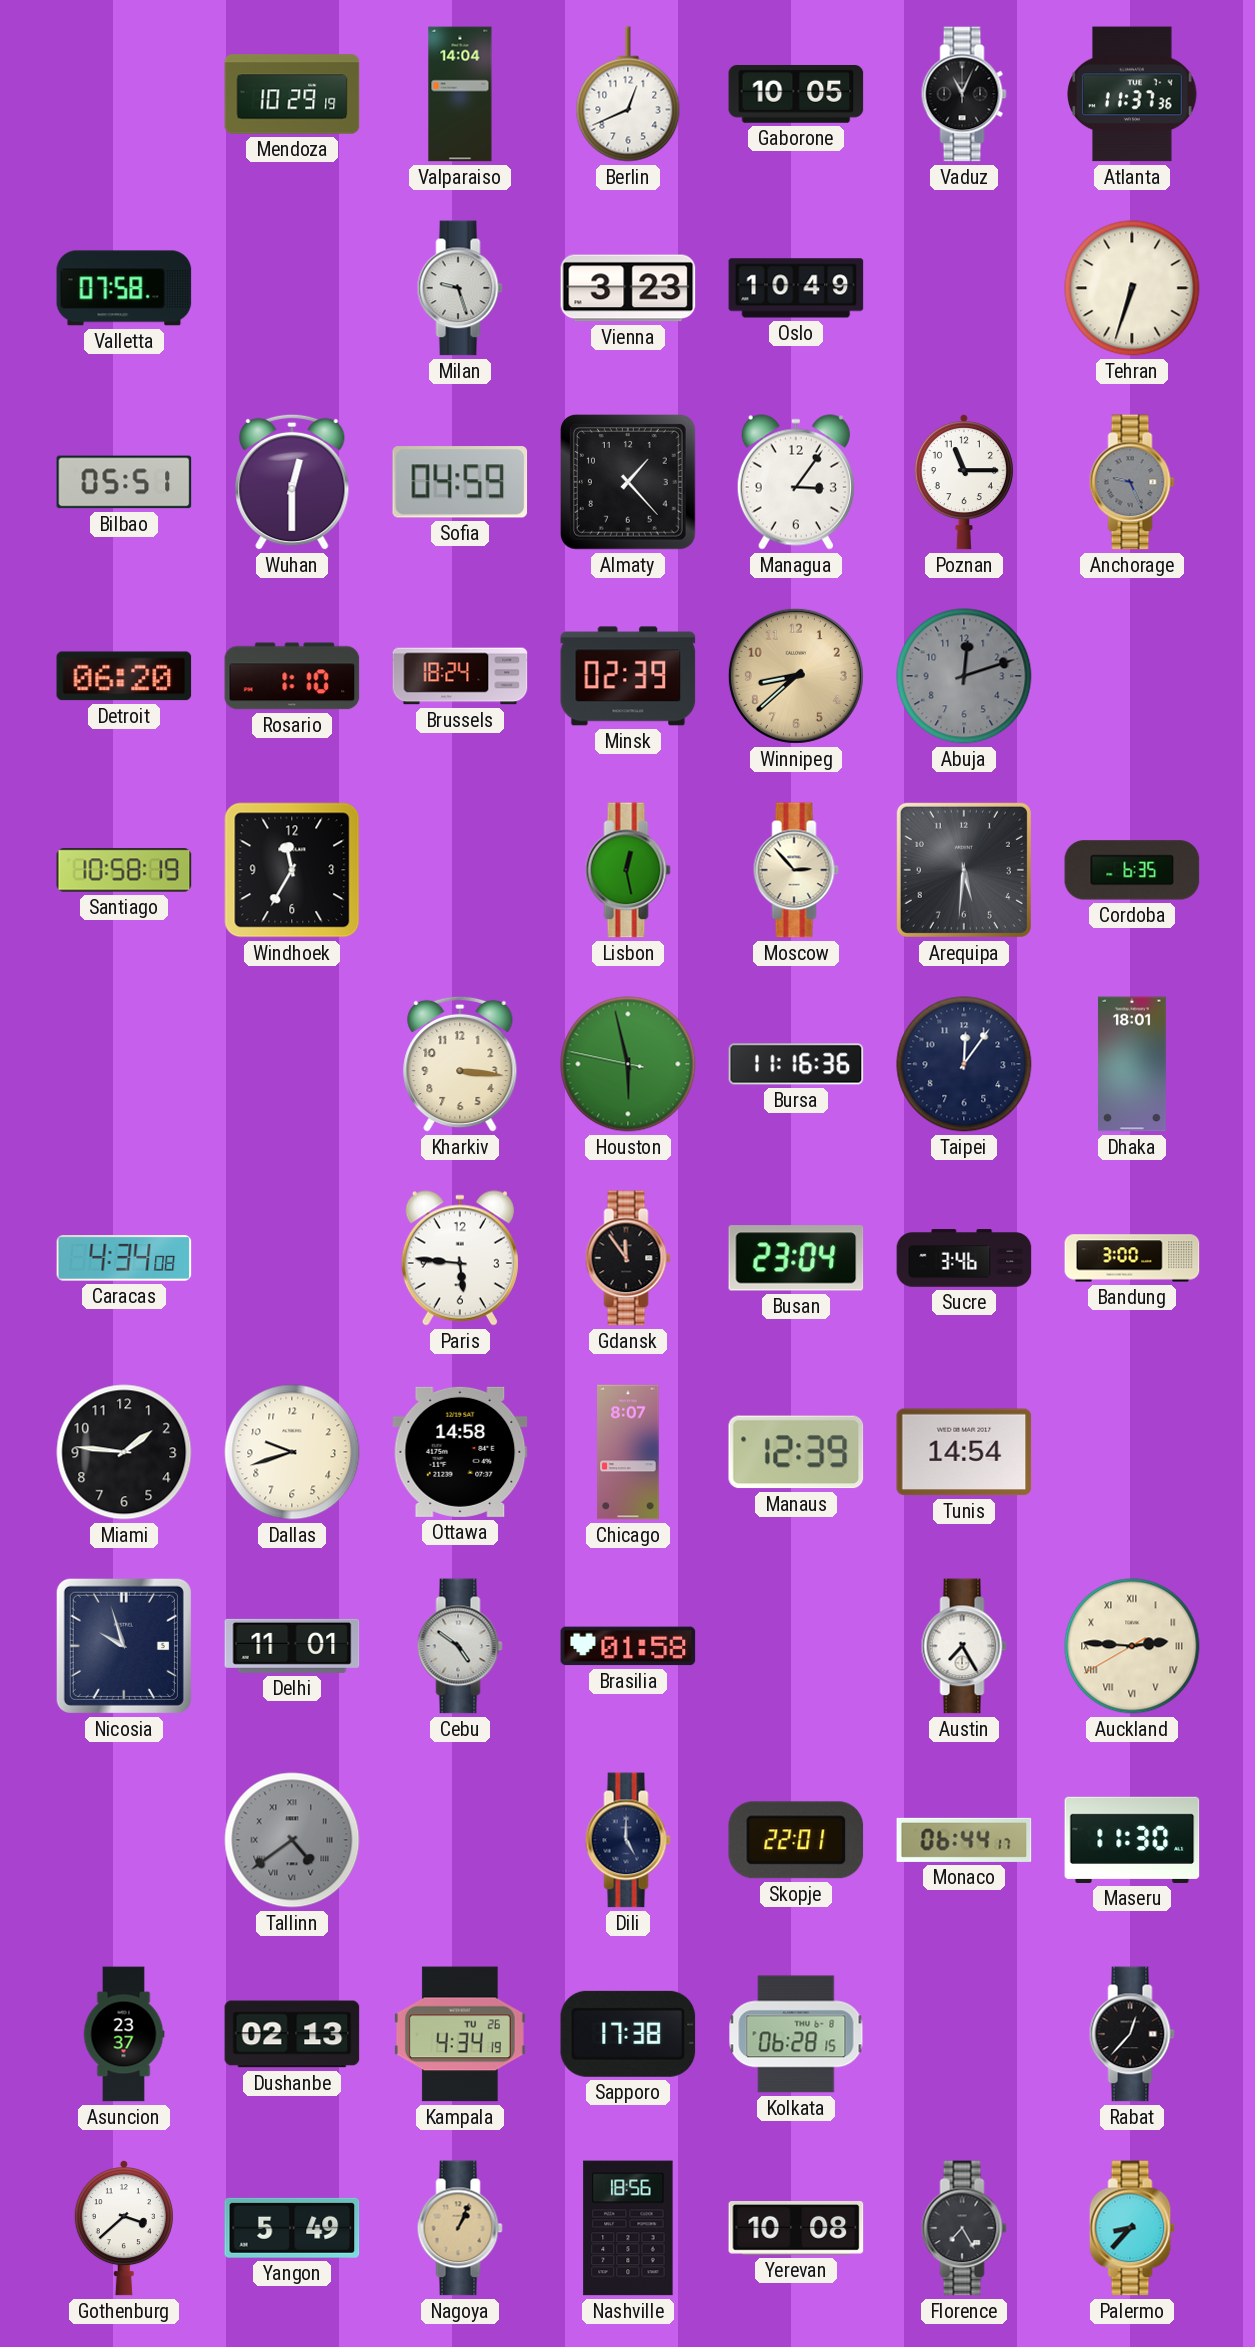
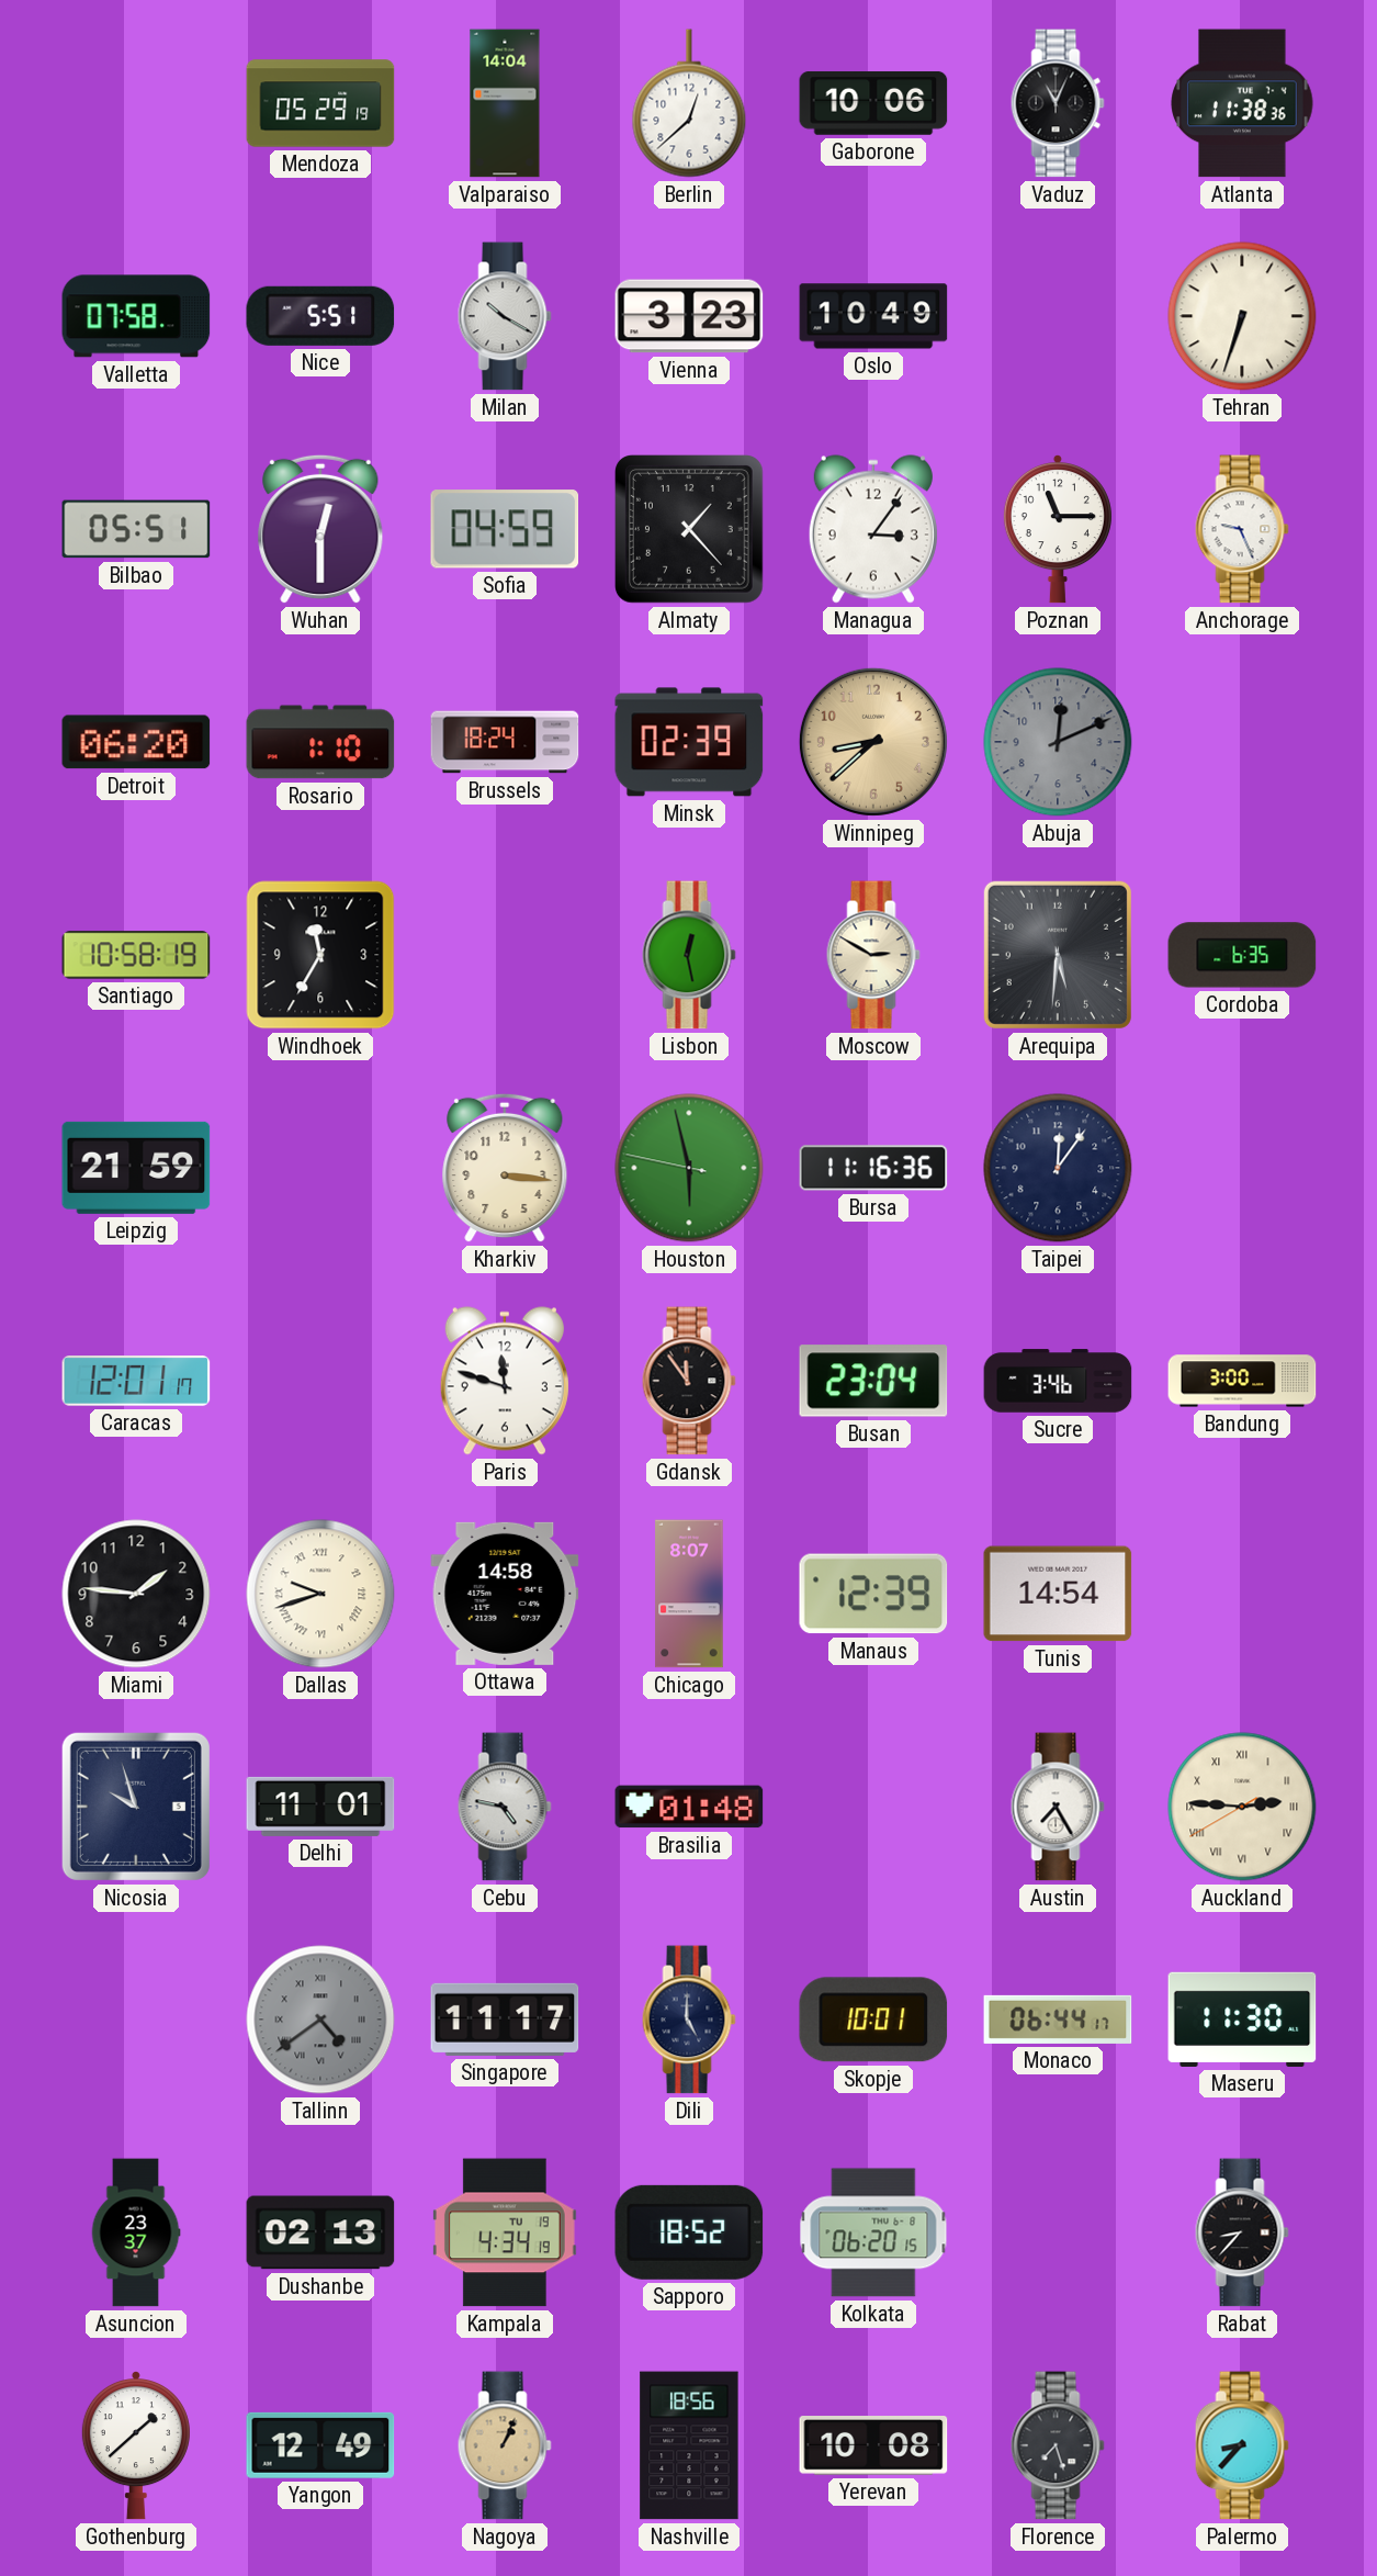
Mendoza: 10:29 -> 05:29
Berlin: 12:41 -> 12:38
Gaborone: 10:05 -> 10:06
Atlanta: 11:37 -> 11:38
Nice: none -> 5:51
Milan: 9:27 -> 10:20
Anchorage dial: grey -> white
Abuja: 12:12 -> 12:11
Moscow: 2:53 -> 2:50
Leipzig: none -> 21:59
Dhaka: 18:01 -> none
Caracas: 4:34 -> 12:01
Paris: 5:46 -> 11:48
Dallas numerals: Arabic -> Roman
Cebu: 4:51 -> 4:47
Brasilia: 01:58 -> 01:48
Singapore: none -> 11:17
Skopje: 22:01 -> 10:01
Kampala date: TU 26 -> TU 19
Sapporo: 17:38 -> 18:52
Kolkata: 06:28 -> 06:20
Rabat: 12:37 -> 8:37
Gothenburg: 3:38 -> 1:38
Yangon: 5:49 -> 12:49
Florence: 7:25 -> 7:27
